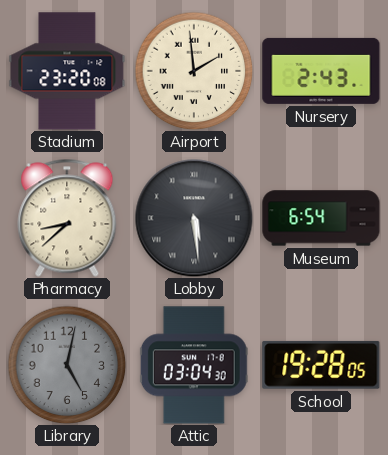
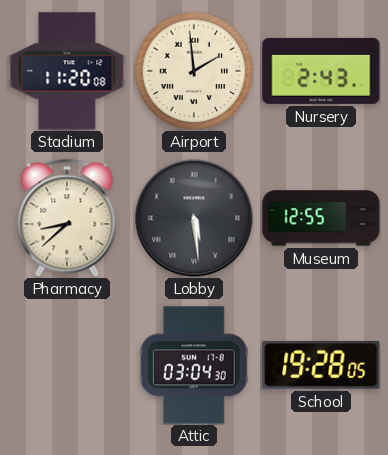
Stadium: 23:20 -> 11:20
Museum: 6:54 -> 12:55
Library: 5:02 -> none
